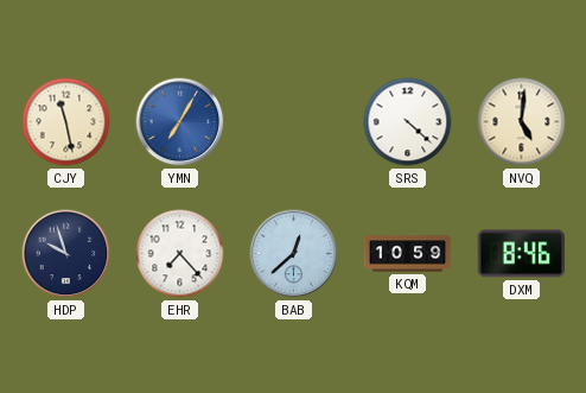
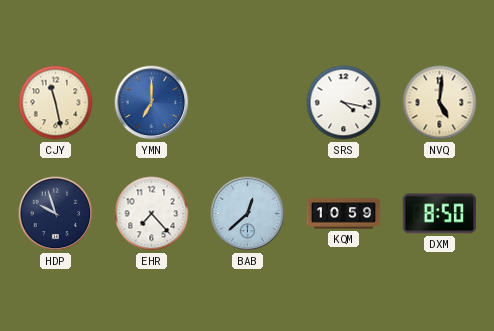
YMN: 7:05 -> 7:00
SRS: 4:22 -> 4:17
DXM: 8:46 -> 8:50
